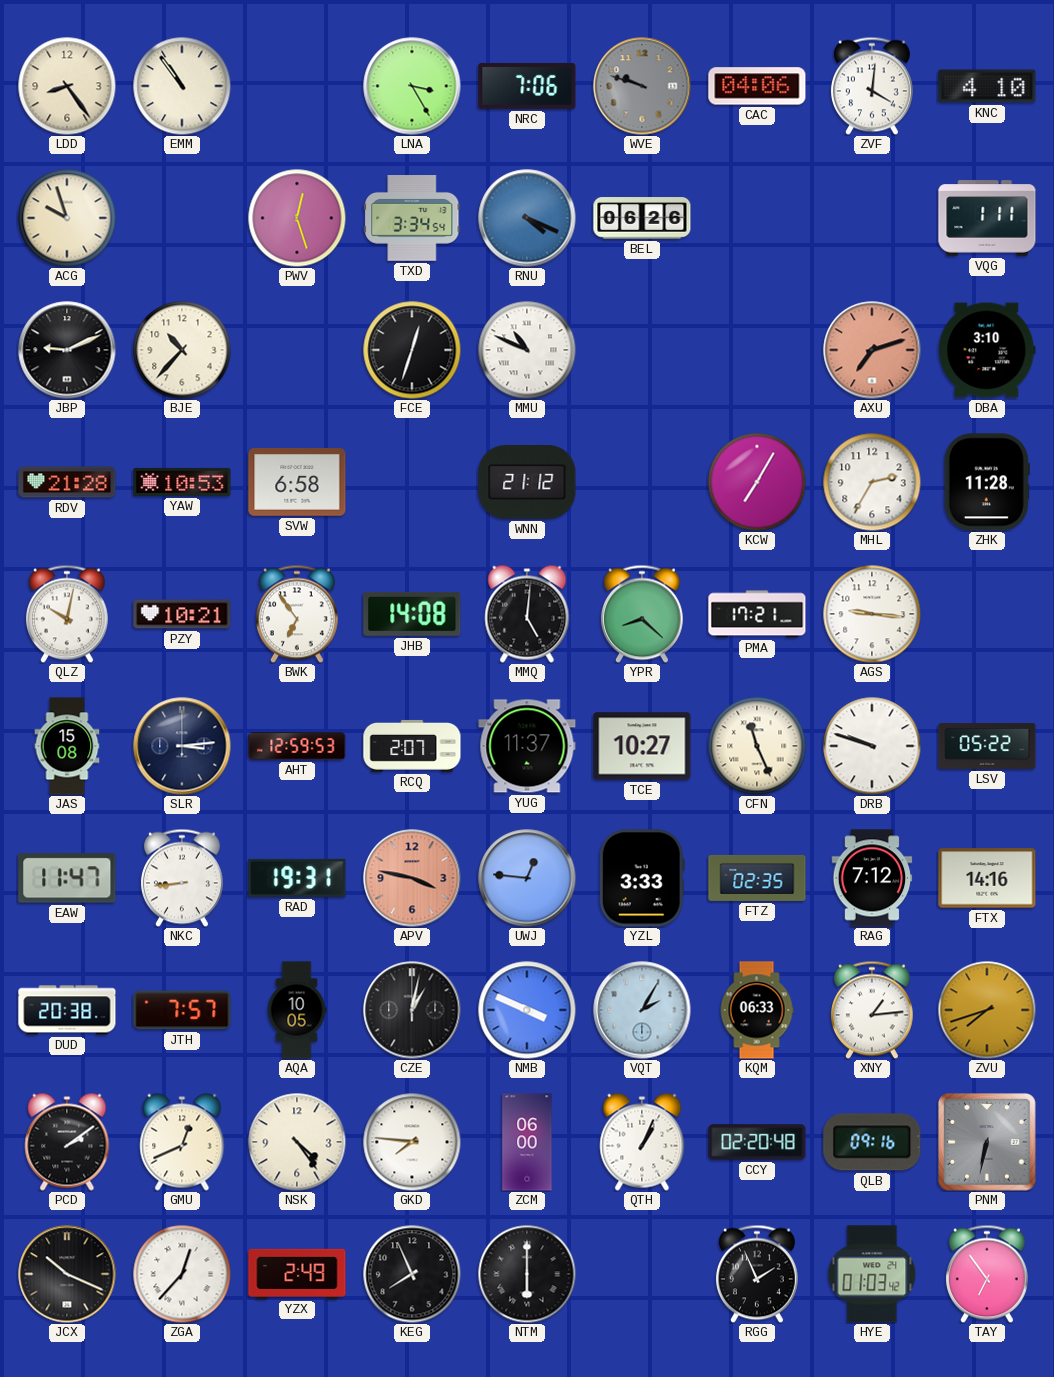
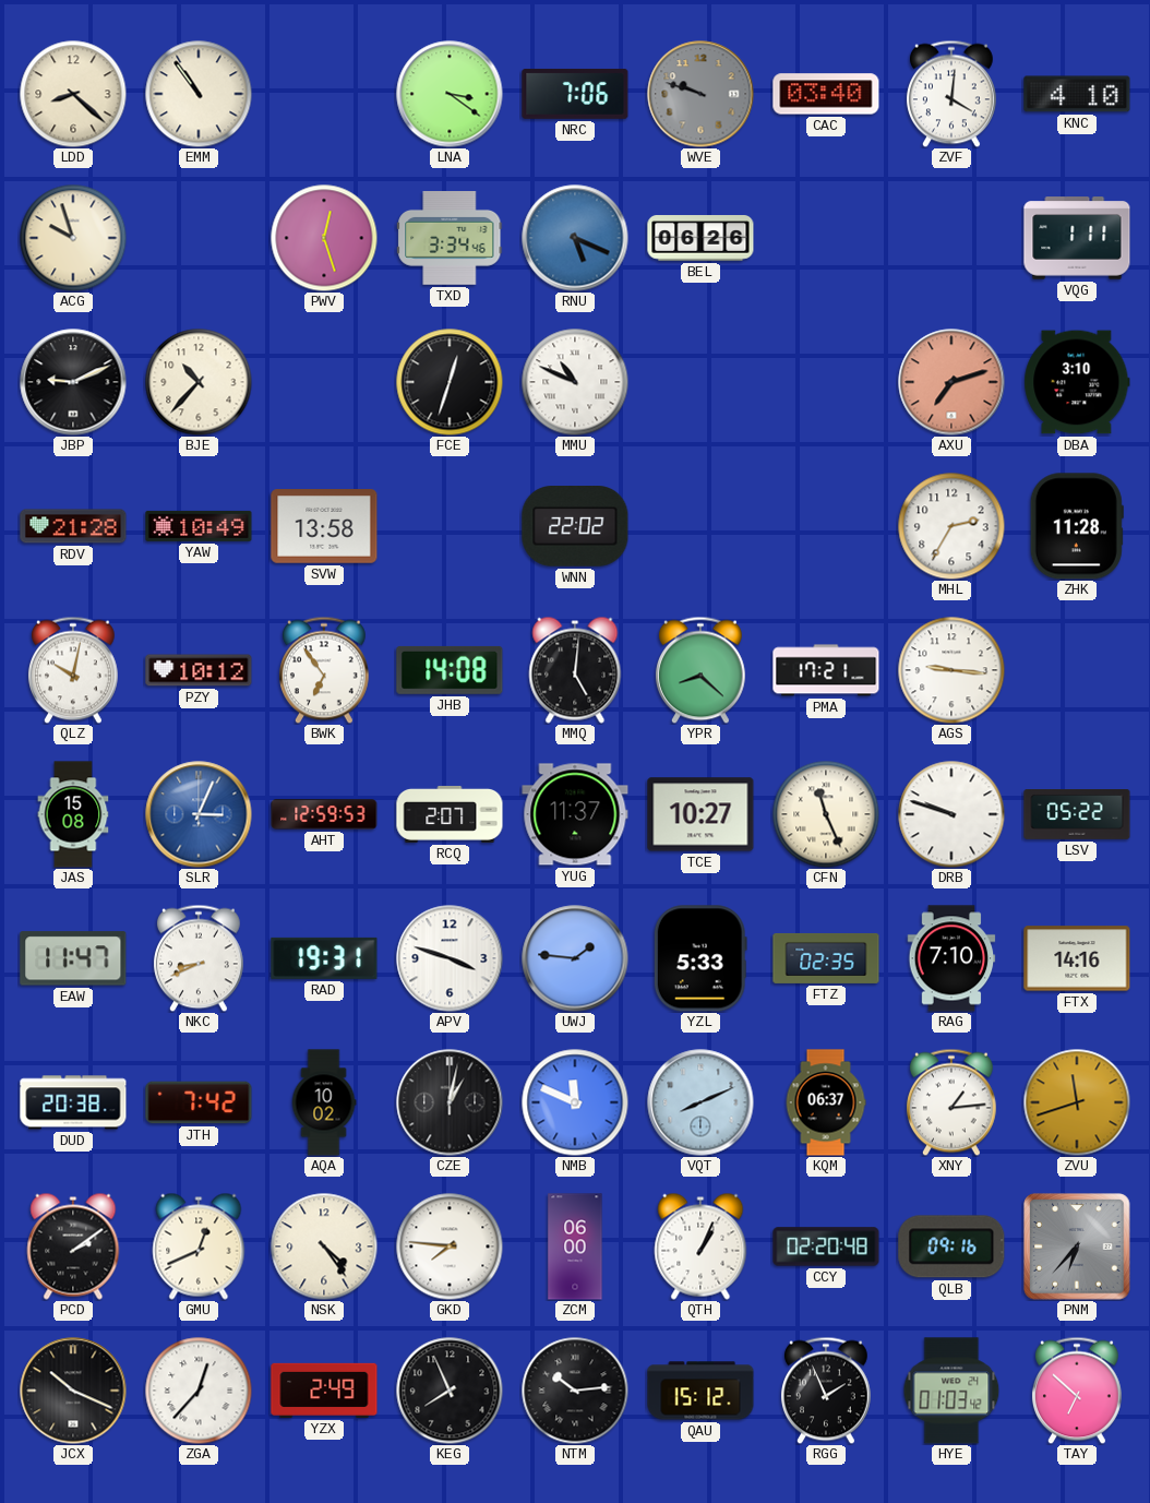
LDD: 8:24 -> 8:22
LNA: 3:25 -> 3:21
CAC: 04:06 -> 03:40
TXD: 3:34:54 -> 3:34:46
RNU: 4:19 -> 5:19
YAW: 10:53 -> 10:49
SVW: 6:58 -> 13:58
WNN: 21:12 -> 22:02
KCW: 7:05 -> none
PZY: 10:21 -> 10:12
SLR: 3:14 -> 3:04
SLR dial: navy -> blue
NKC: 8:44 -> 8:41
APV: 3:47 -> 3:48
APV dial: salmon -> white
UWJ: 12:46 -> 1:46
YZL: 3:33 -> 5:33
RAG: 7:12 -> 7:10
JTH: 7:57 -> 7:42
AQA: 10:05 -> 10:02
NMB: 3:49 -> 11:49
VQT: 2:05 -> 8:11
KQM: 06:33 -> 06:37
ZVU: 7:42 -> 11:42
PNM: 6:32 -> 6:37
NTM: 6:00 -> 10:14
QAU: none -> 15:12
TAY: 6:54 -> 6:52
